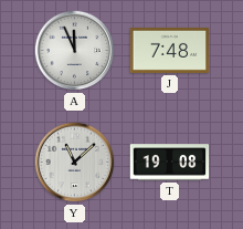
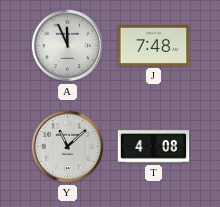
T: 19:08 -> 4:08
